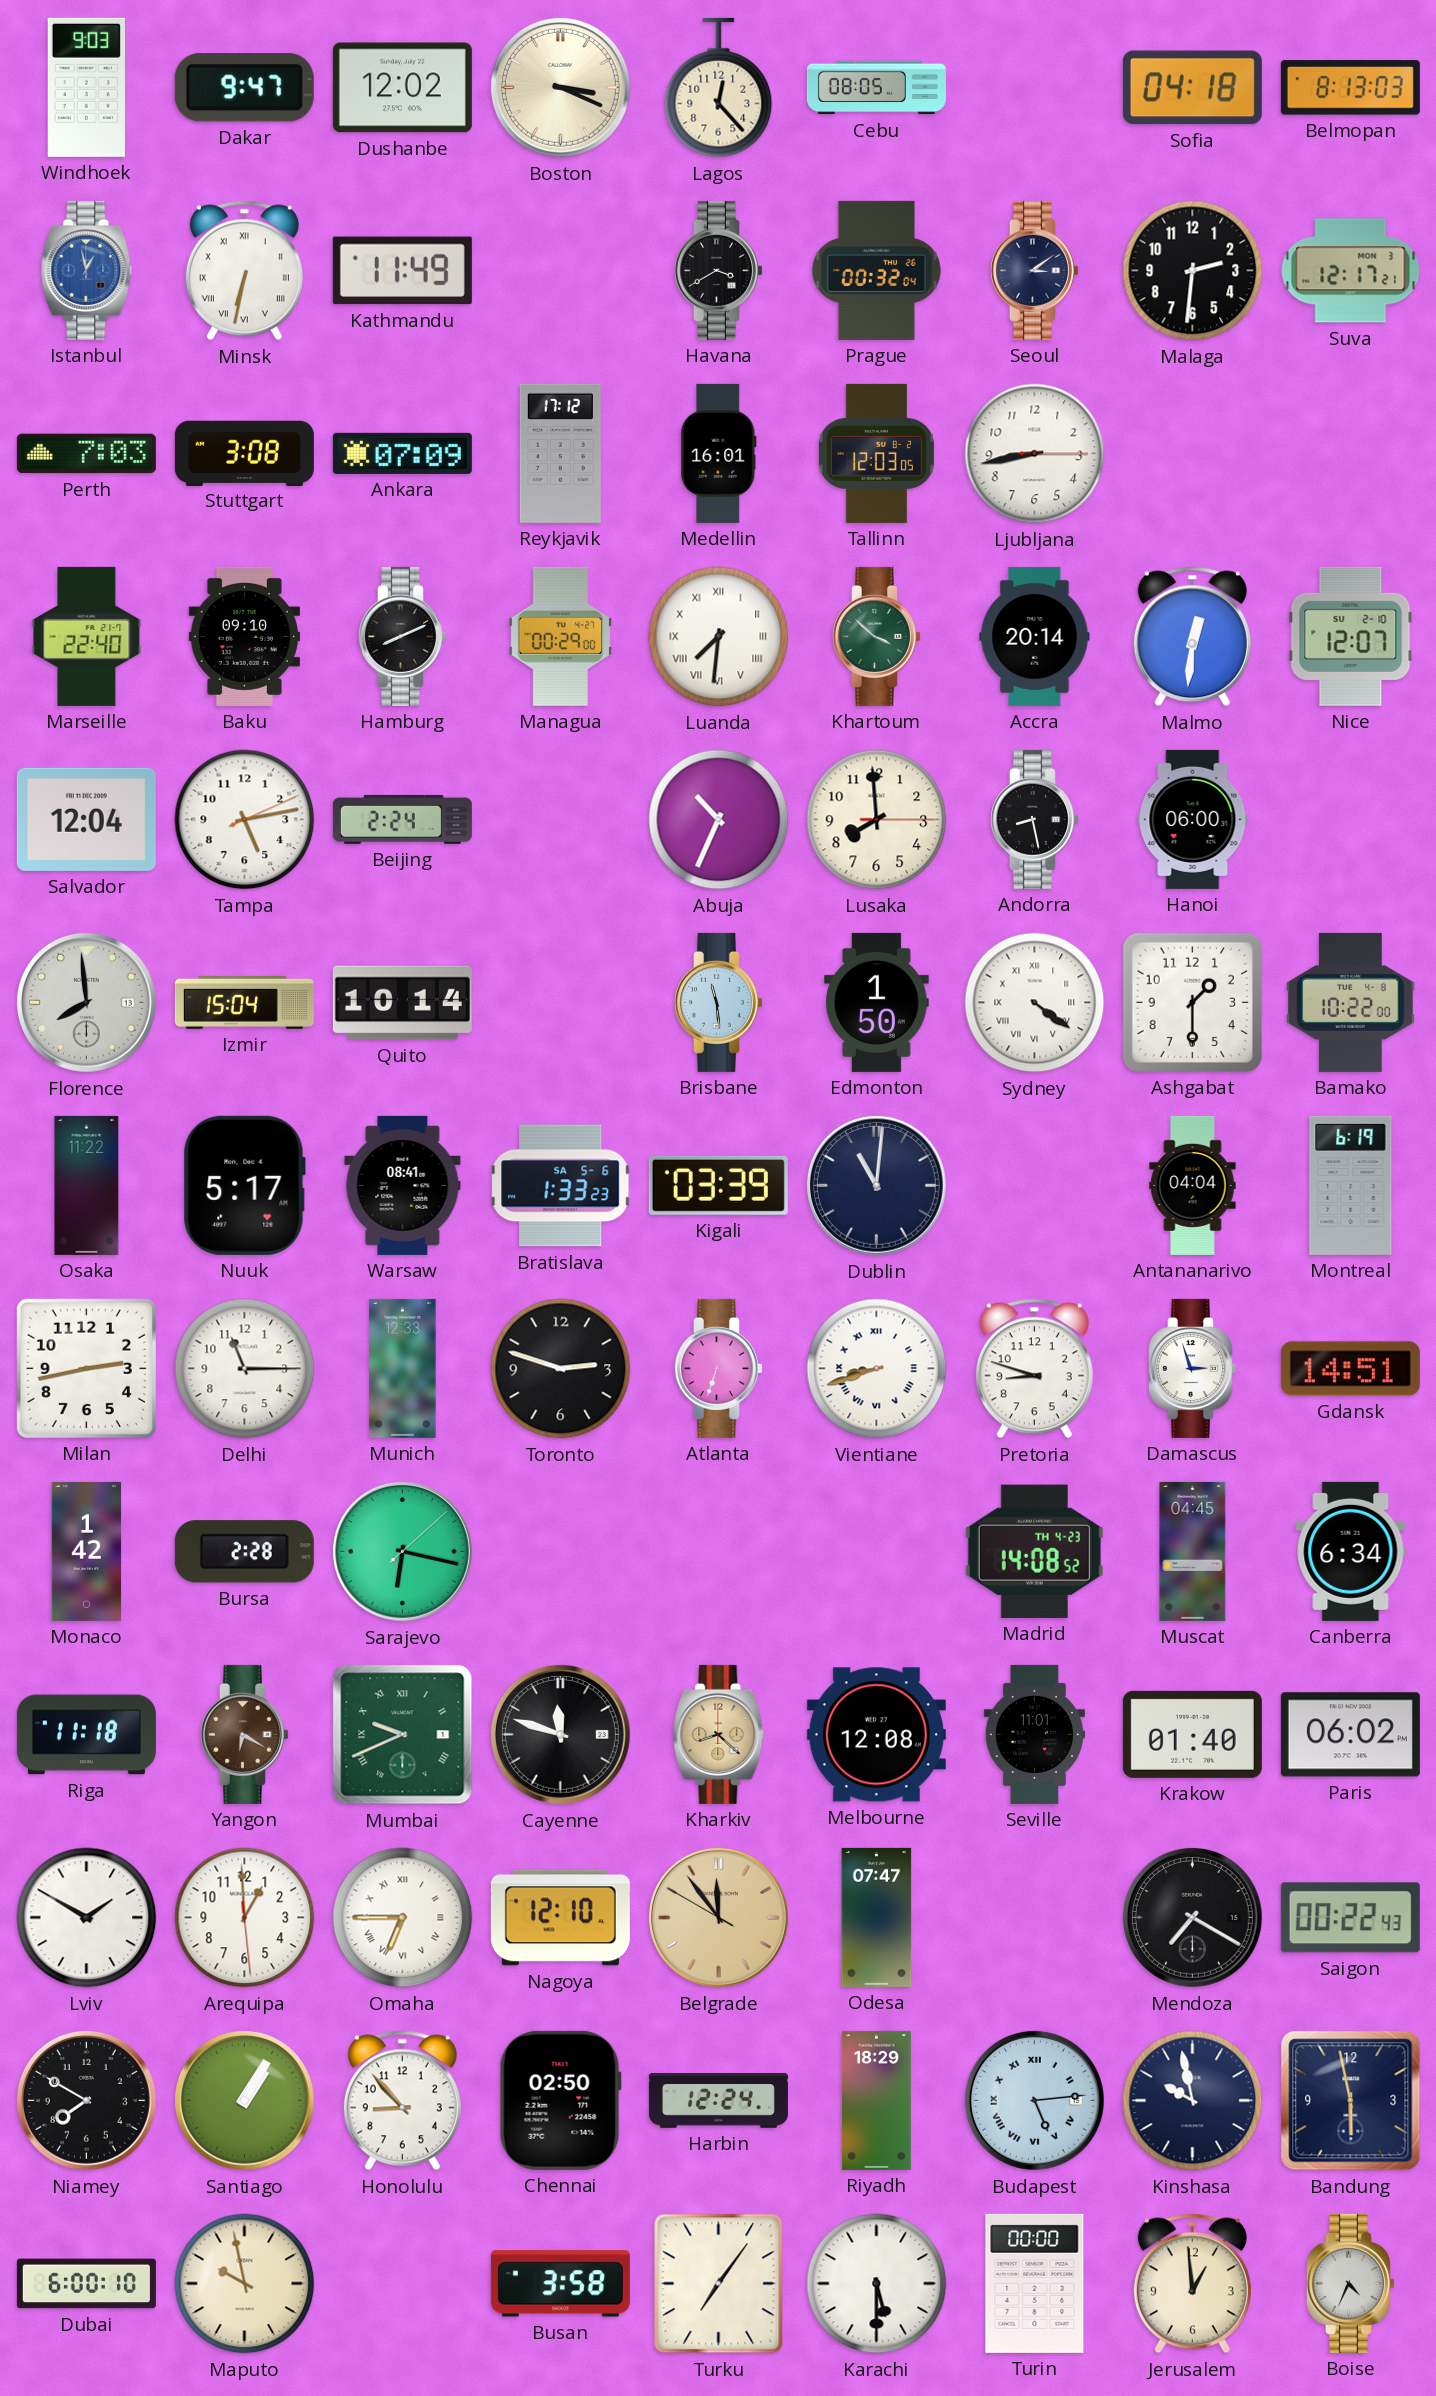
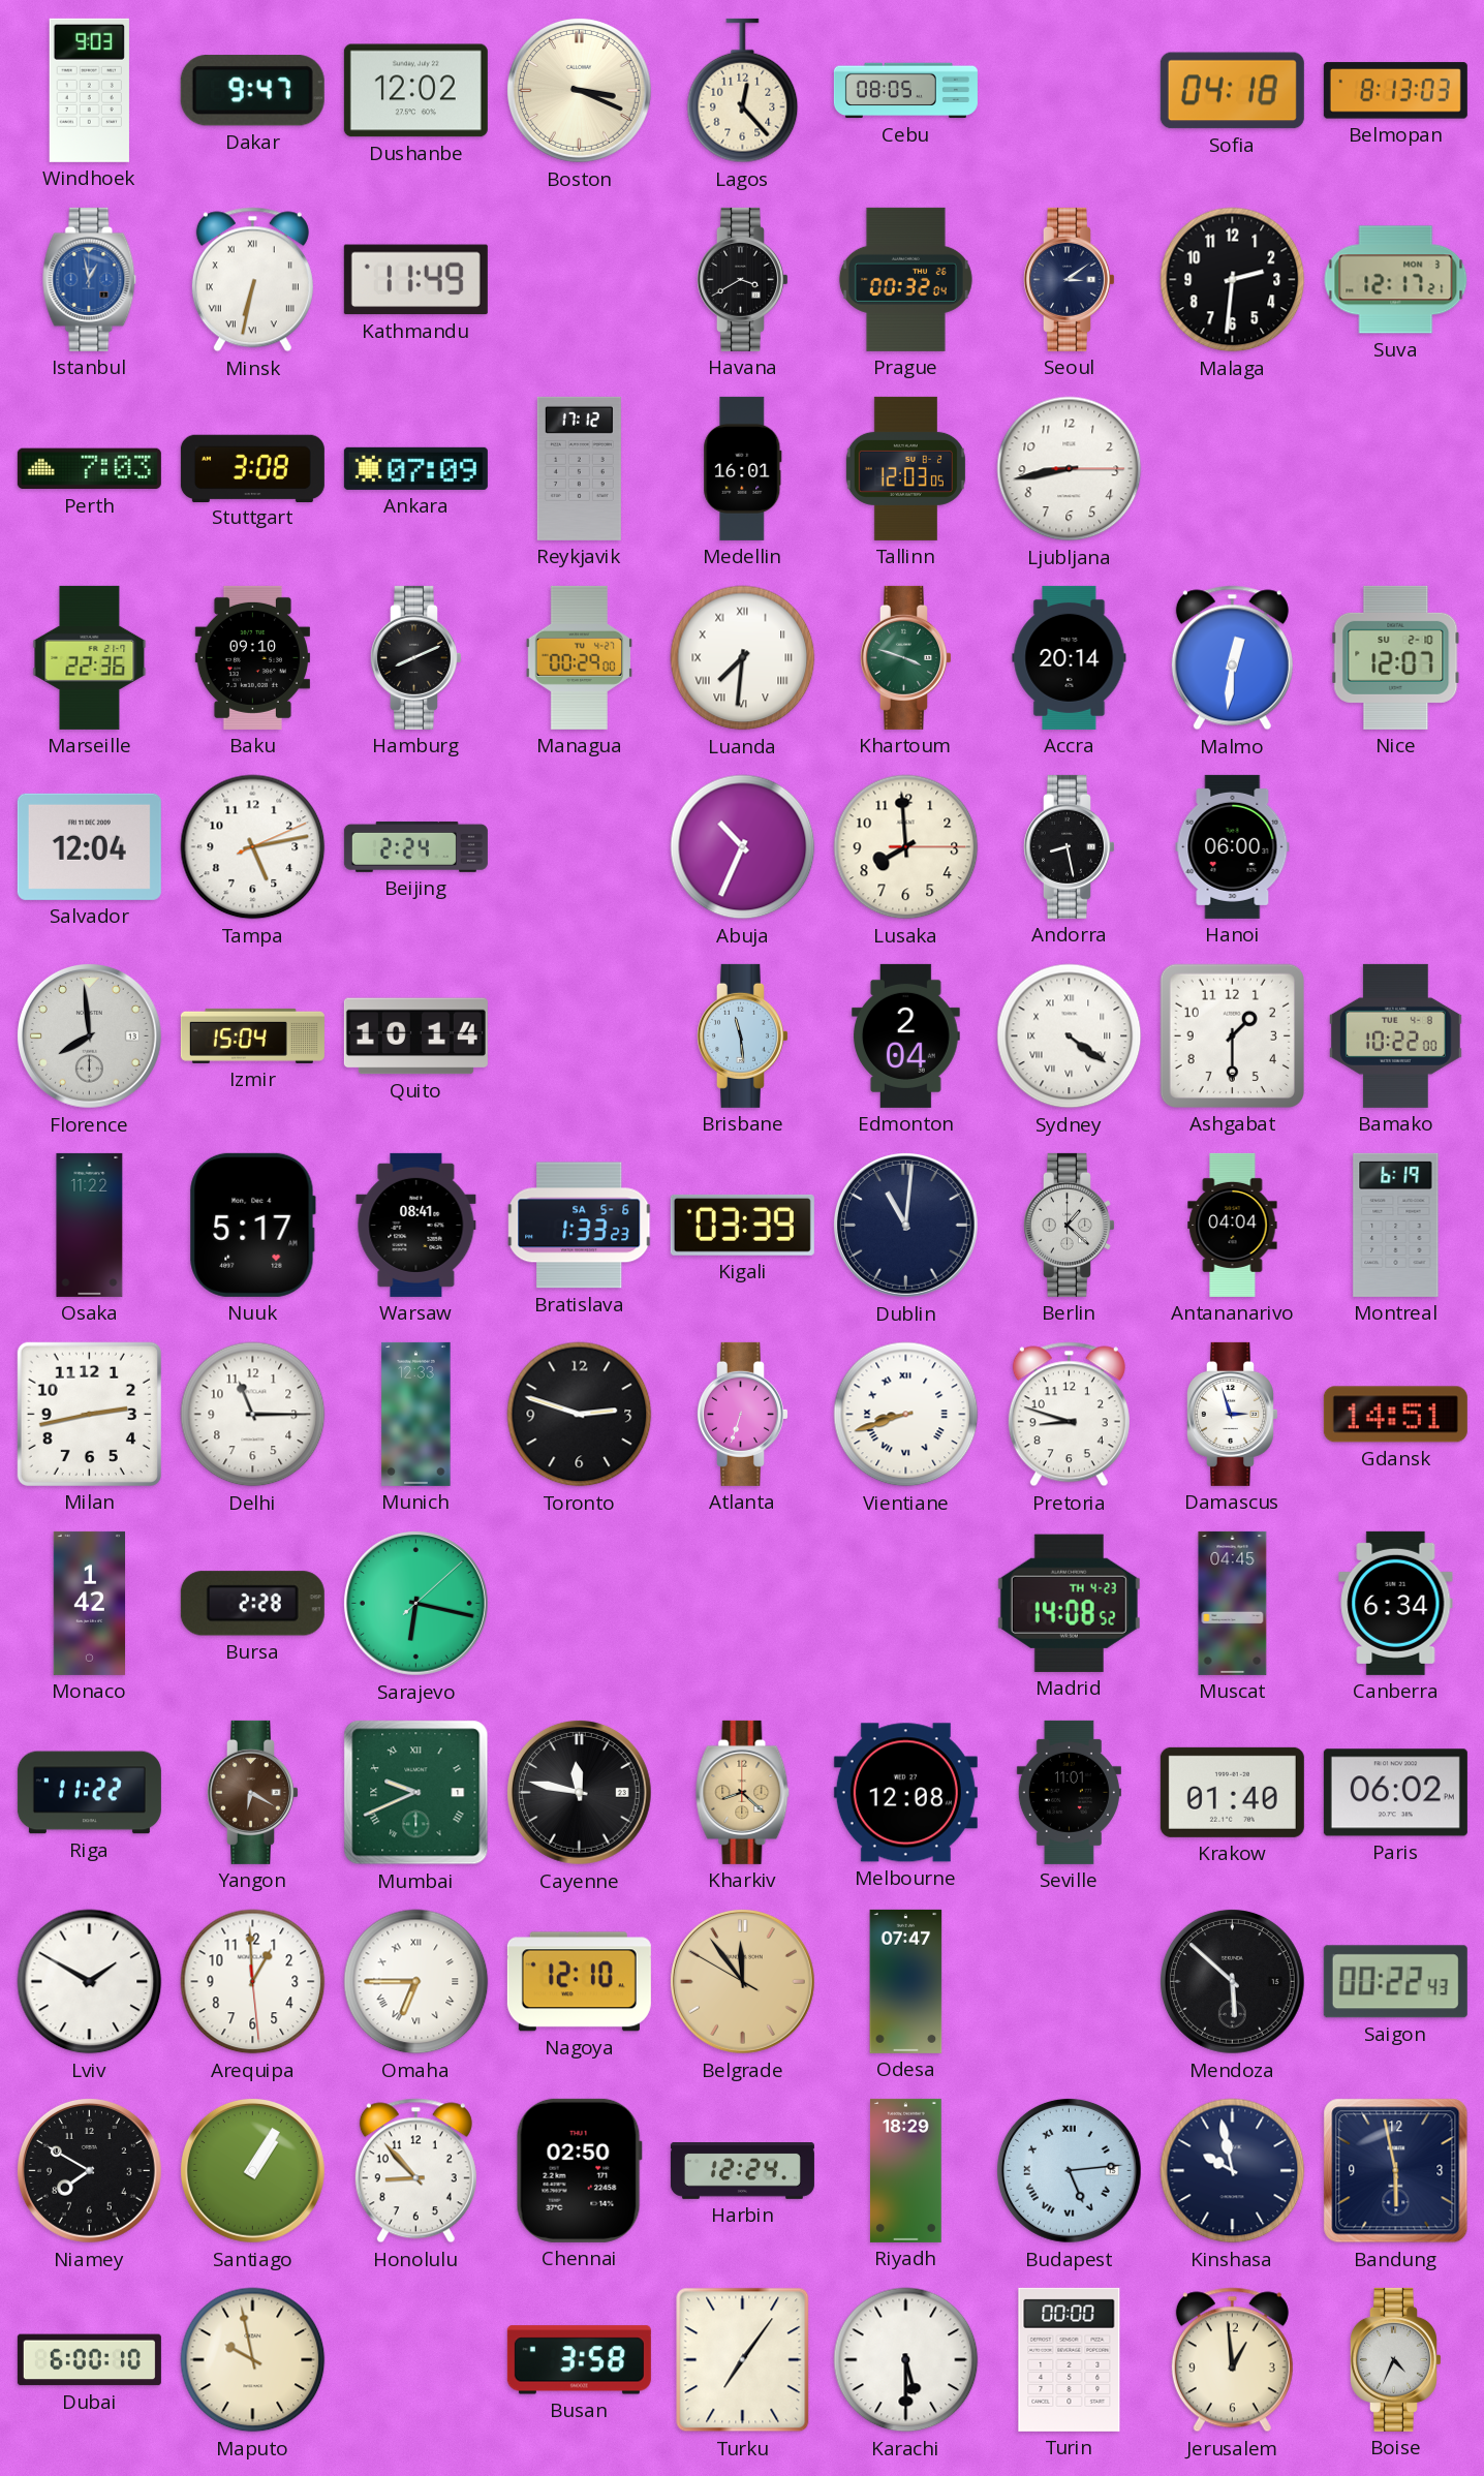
Marseille: 22:40 -> 22:36
Khartoum: 3:52 -> 3:48
Edmonton: 1:50 -> 2:04
Berlin: none -> 1:22
Riga: 11:18 -> 11:22
Cayenne: 11:48 -> 11:47
Mendoza: 7:20 -> 5:52
